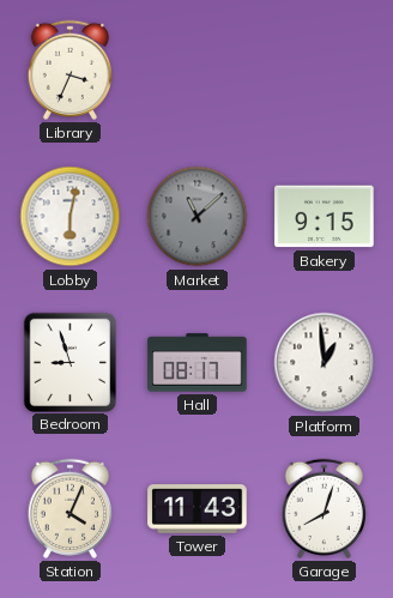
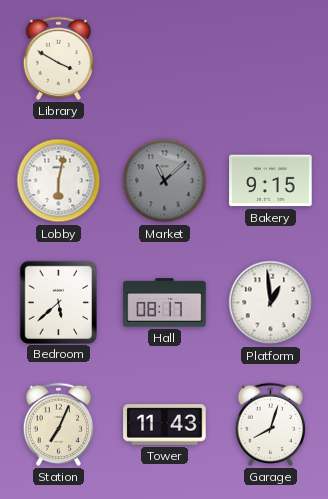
Library: 3:34 -> 3:50
Bedroom: 8:57 -> 5:38
Station: 4:04 -> 7:04
